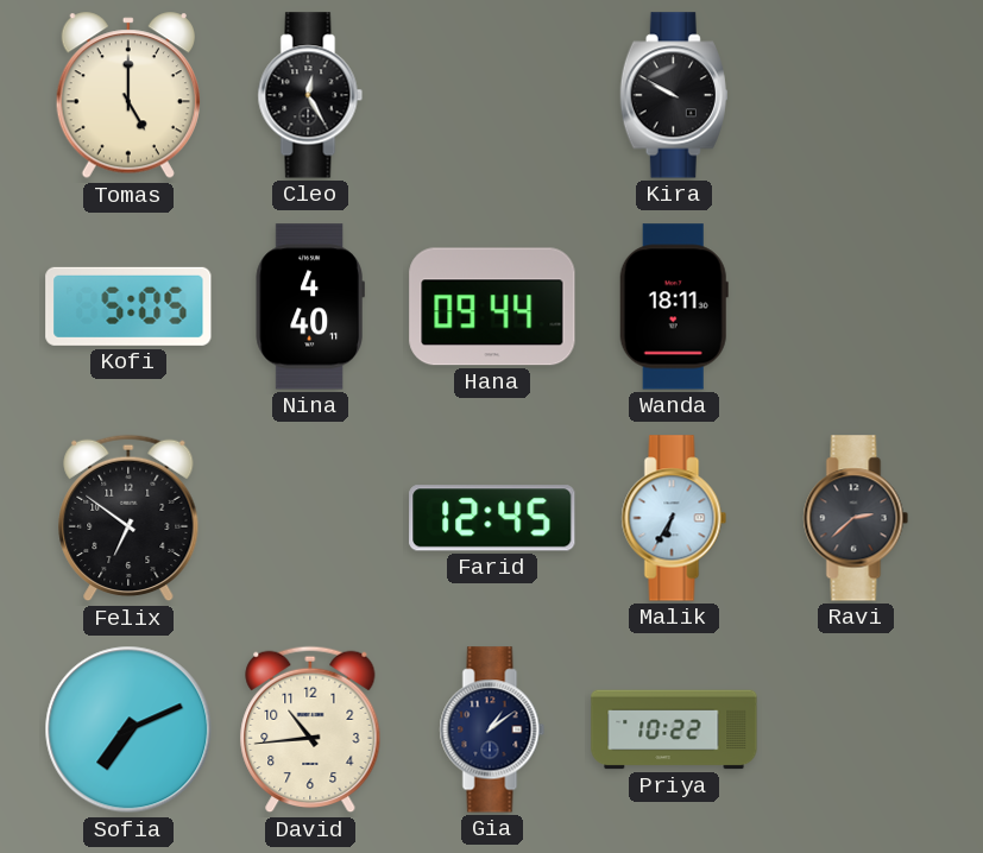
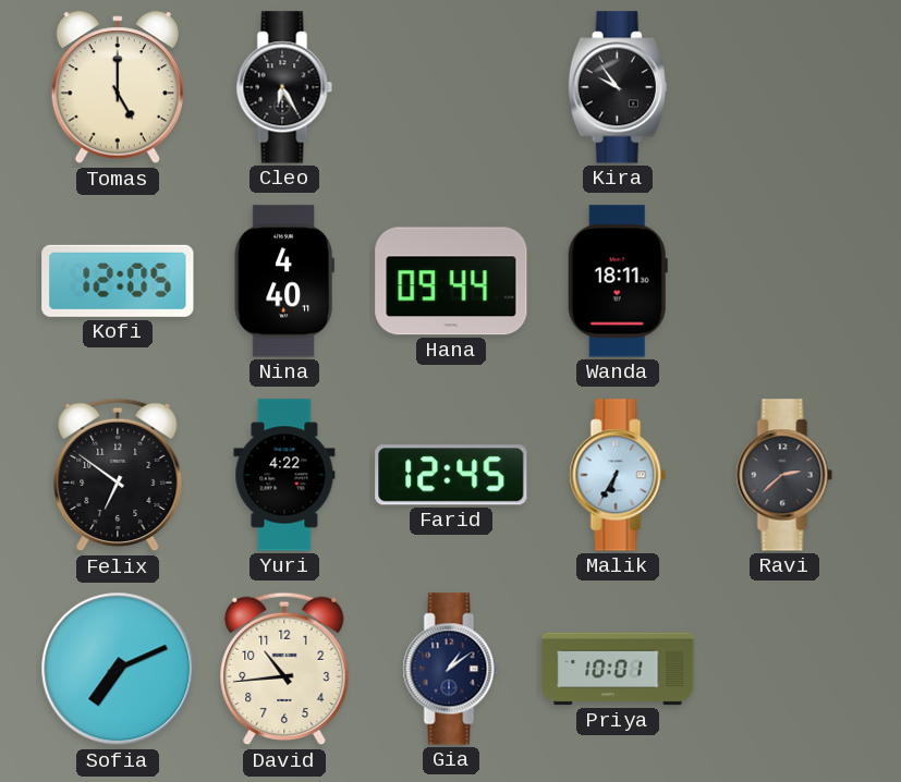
Cleo: 12:25 -> 6:25
Kira: 9:50 -> 9:54
Kofi: 5:05 -> 12:05
Yuri: none -> 4:22
Priya: 10:22 -> 10:01
